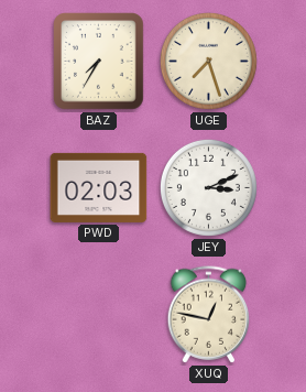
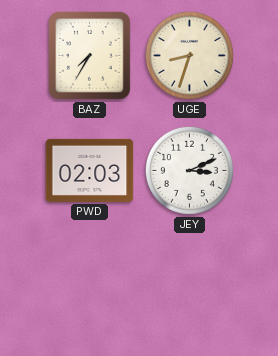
UGE: 7:27 -> 8:33
XUQ: 12:47 -> none
